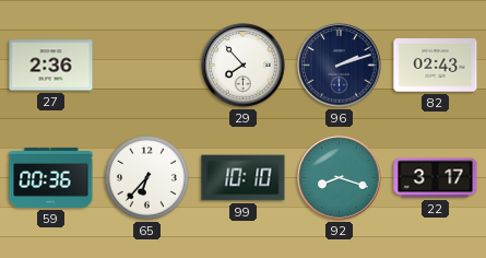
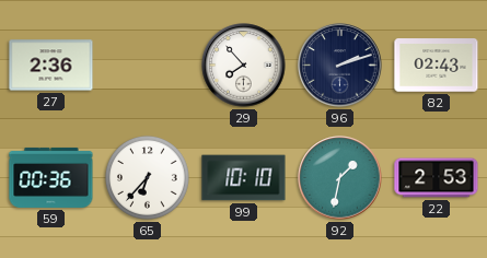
92: 8:18 -> 1:32
22: 3:17 -> 2:53
